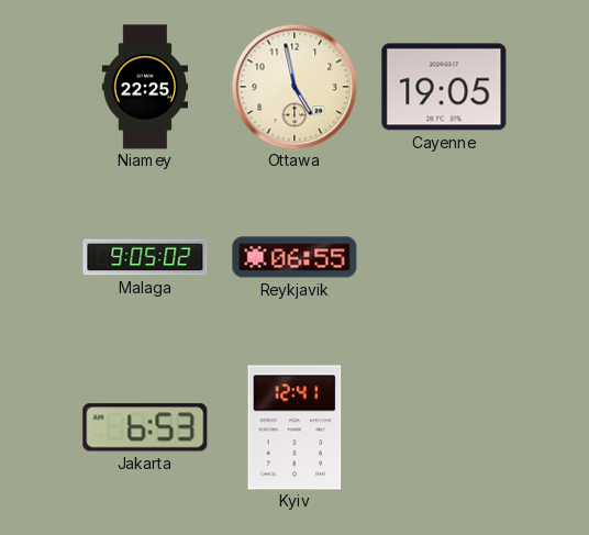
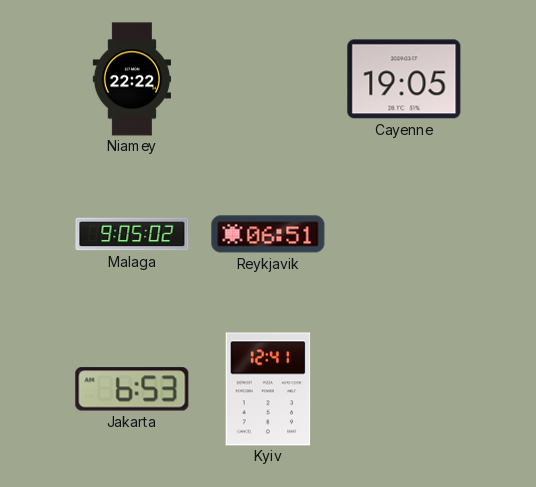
Niamey: 22:25 -> 22:22
Ottawa: 4:58 -> none
Reykjavik: 06:55 -> 06:51
